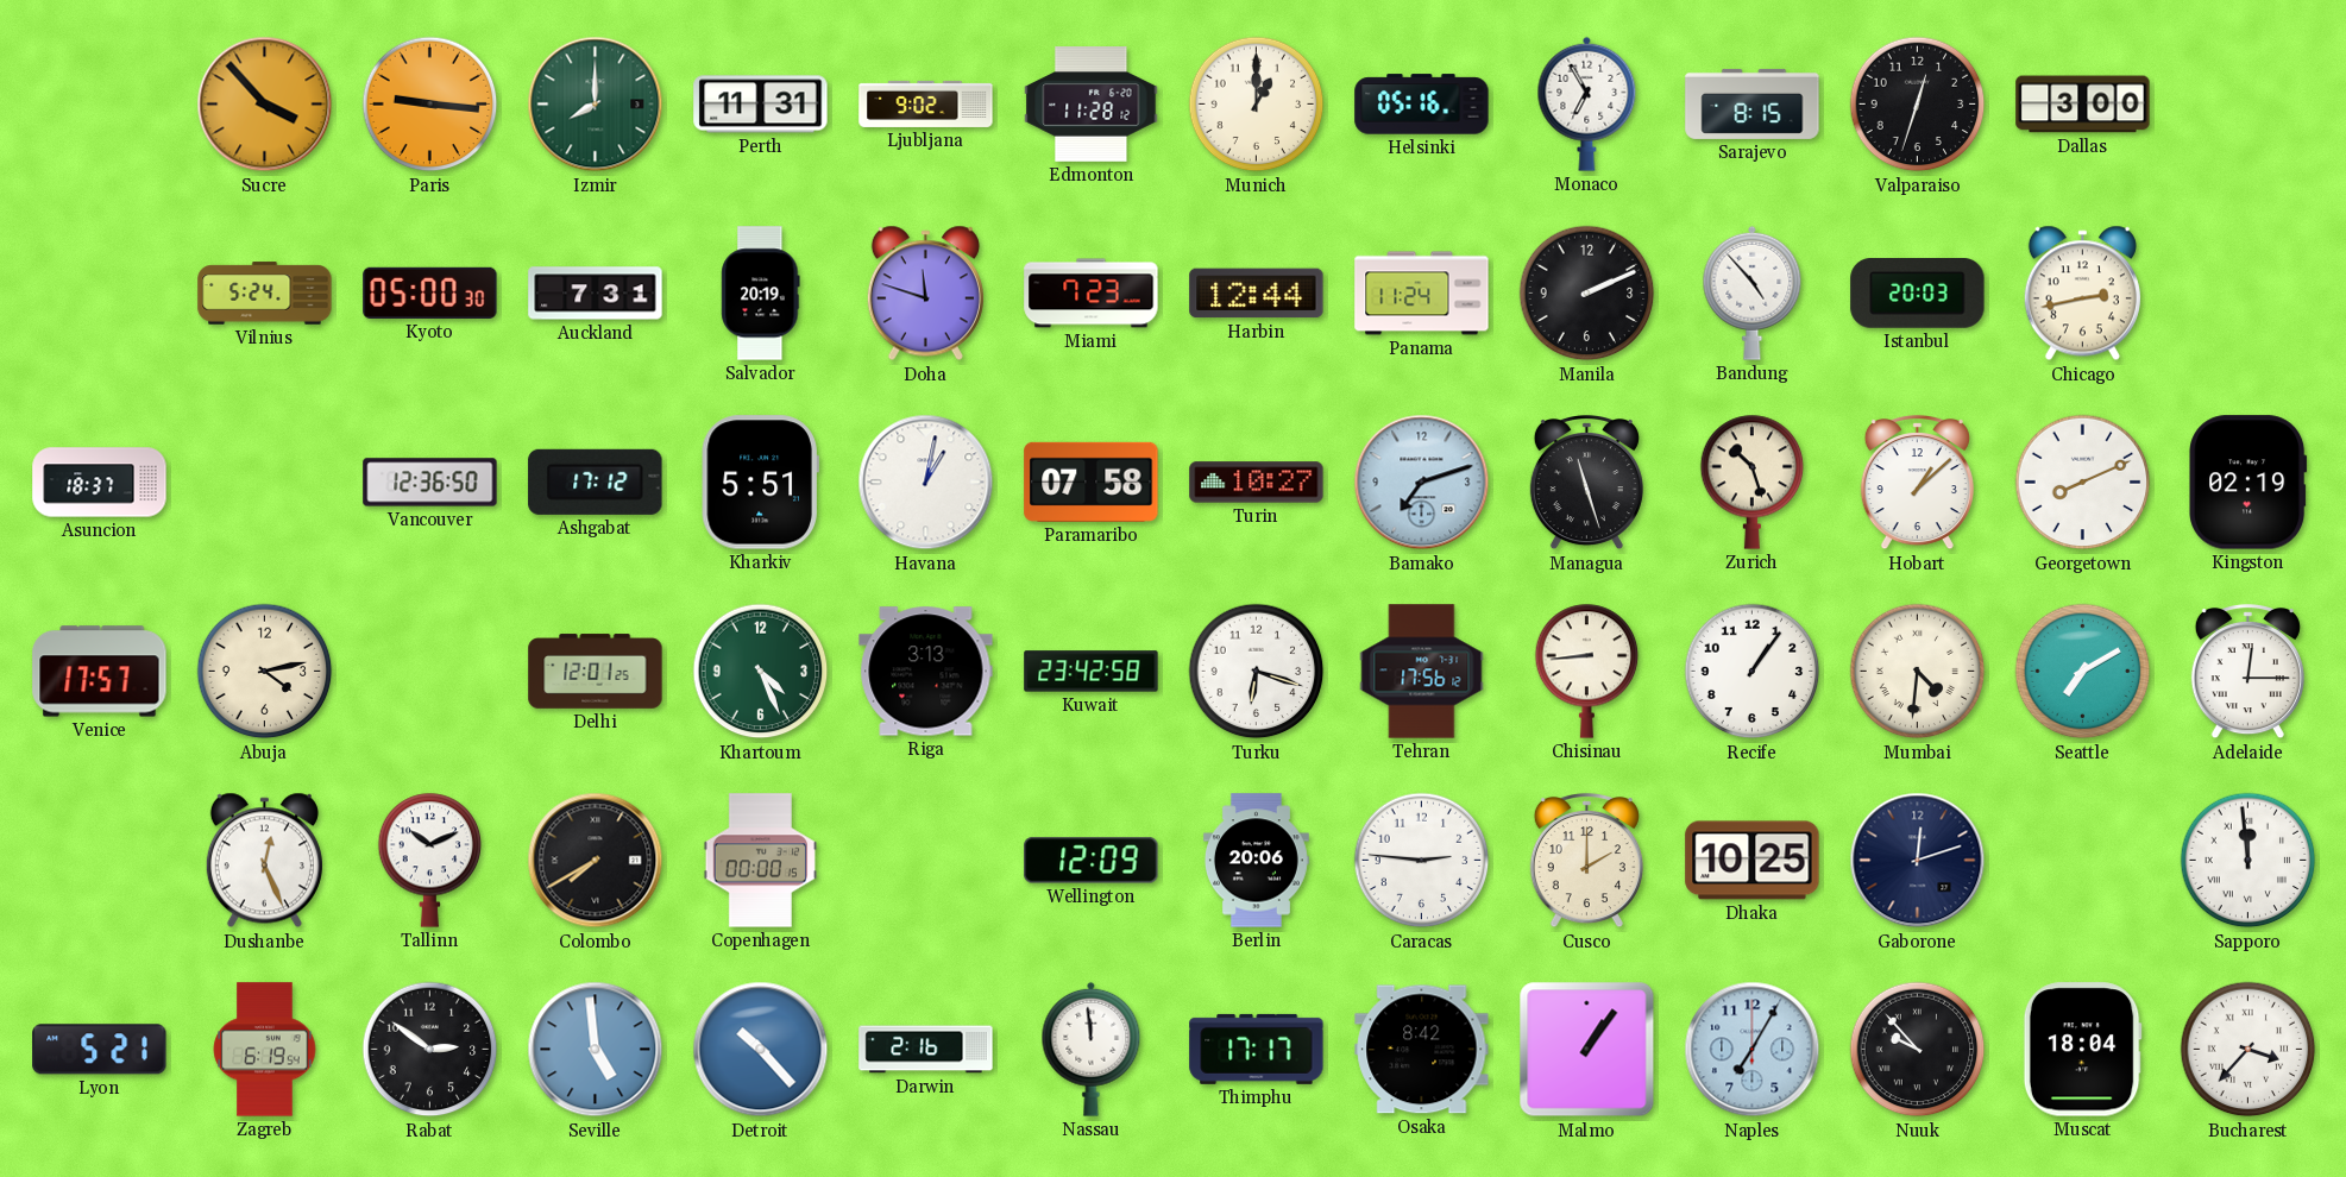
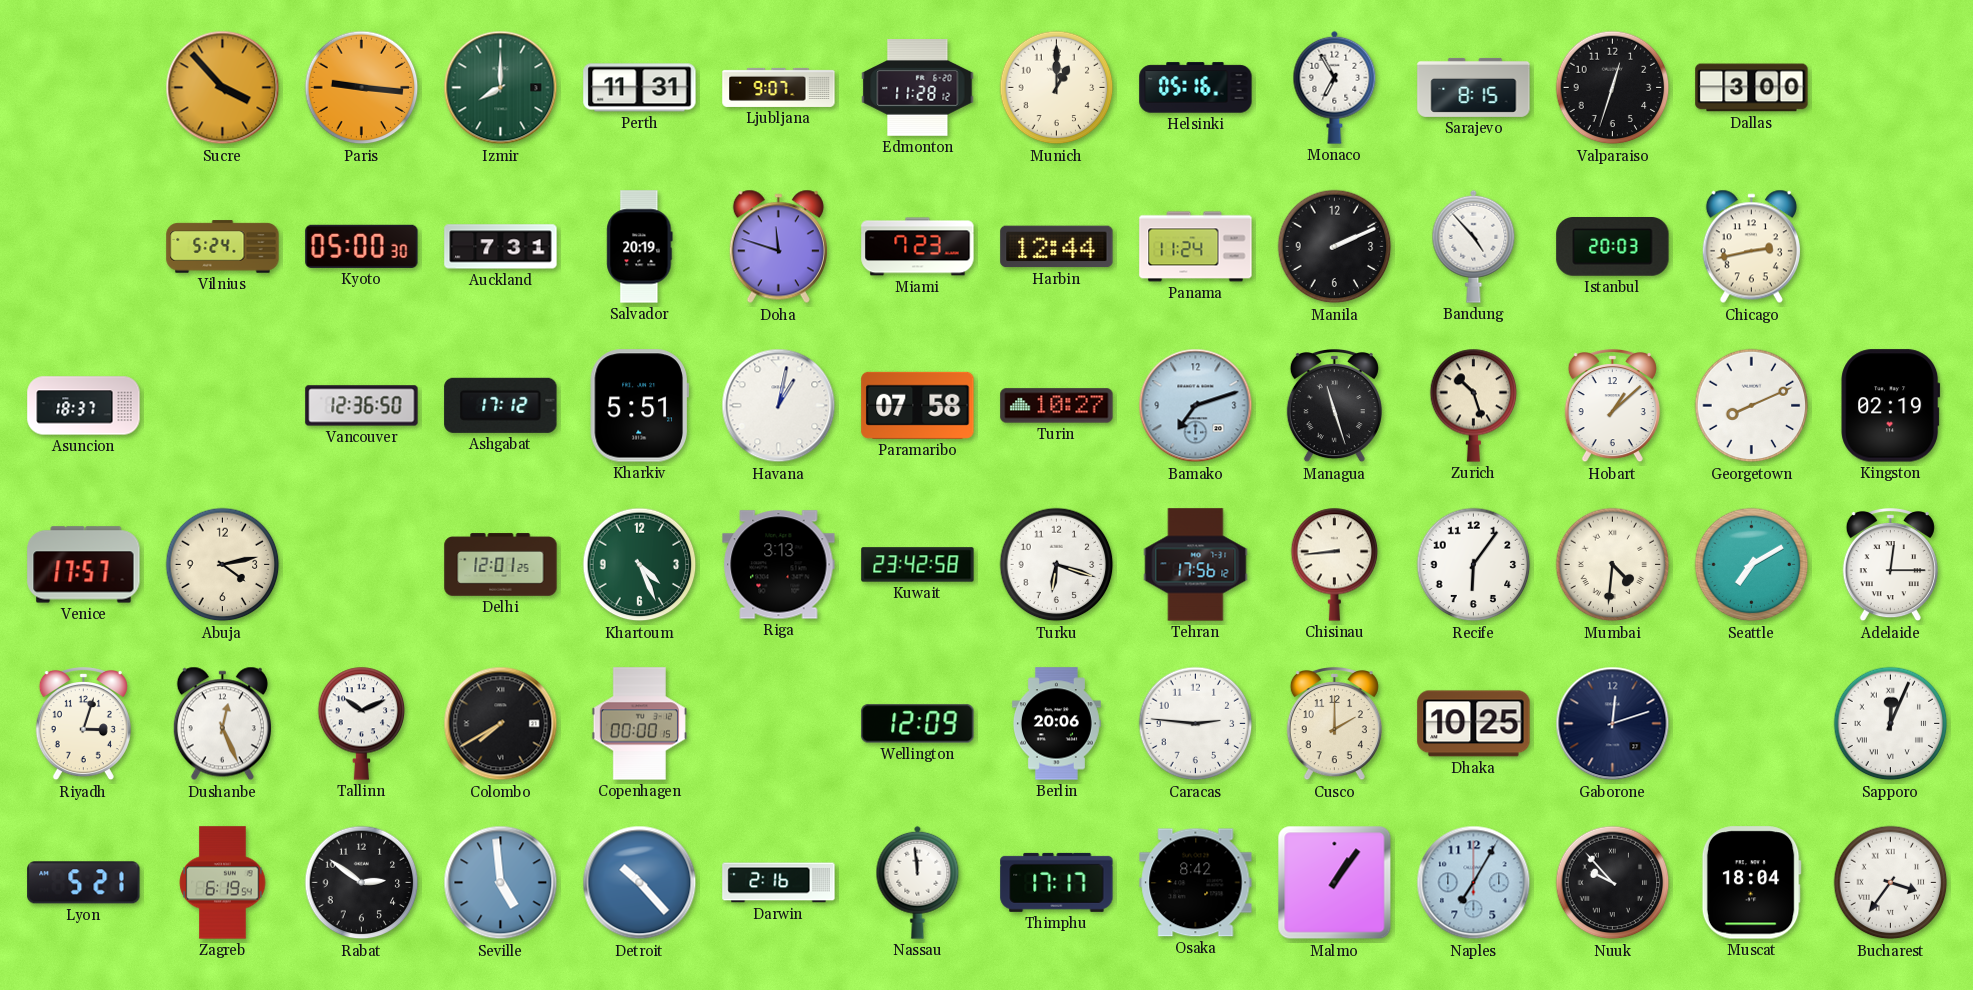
Ljubljana: 9:02 -> 9:07
Recife: 1:06 -> 6:06
Riyadh: none -> 3:03
Sapporo: 11:59 -> 12:04
Bucharest: 3:37 -> 3:36
